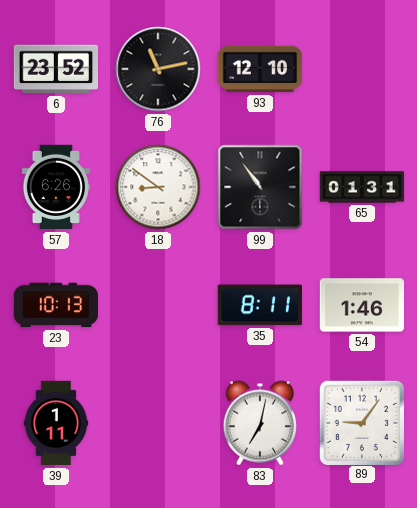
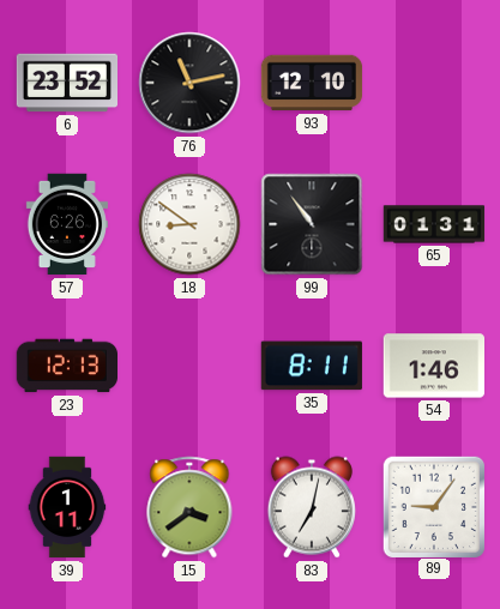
23: 10:13 -> 12:13
15: none -> 3:39
